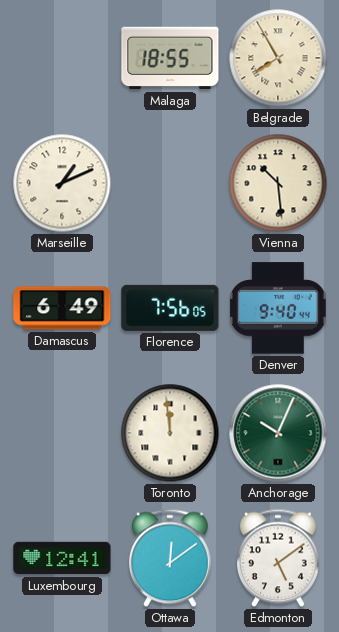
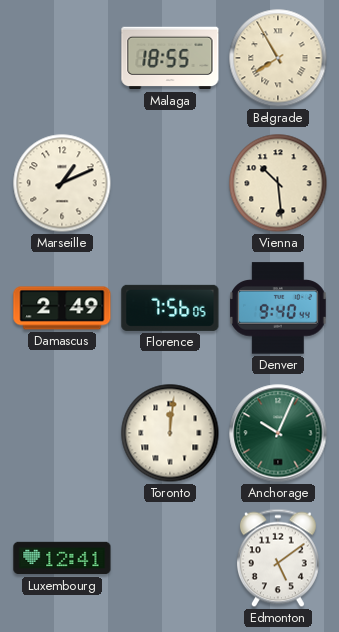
Damascus: 6:49 -> 2:49
Toronto: 11:59 -> 12:01
Ottawa: 12:09 -> none
